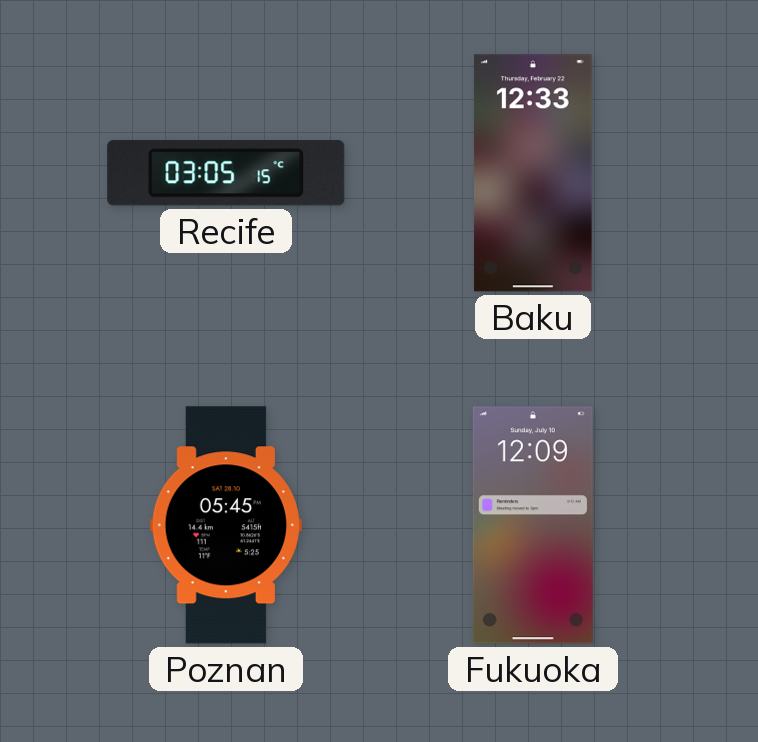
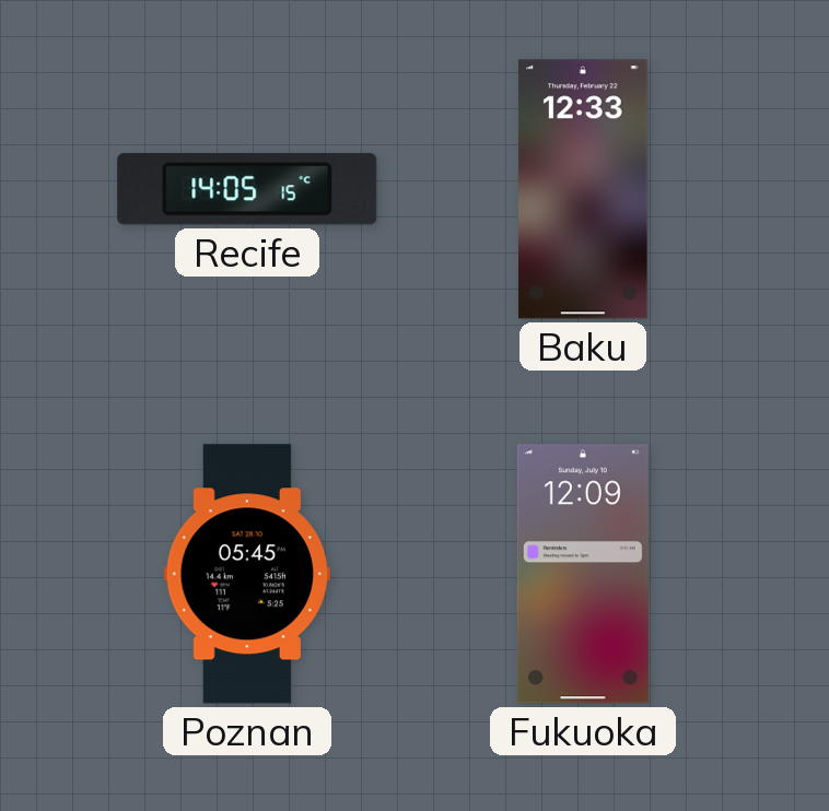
Recife: 03:05 -> 14:05
